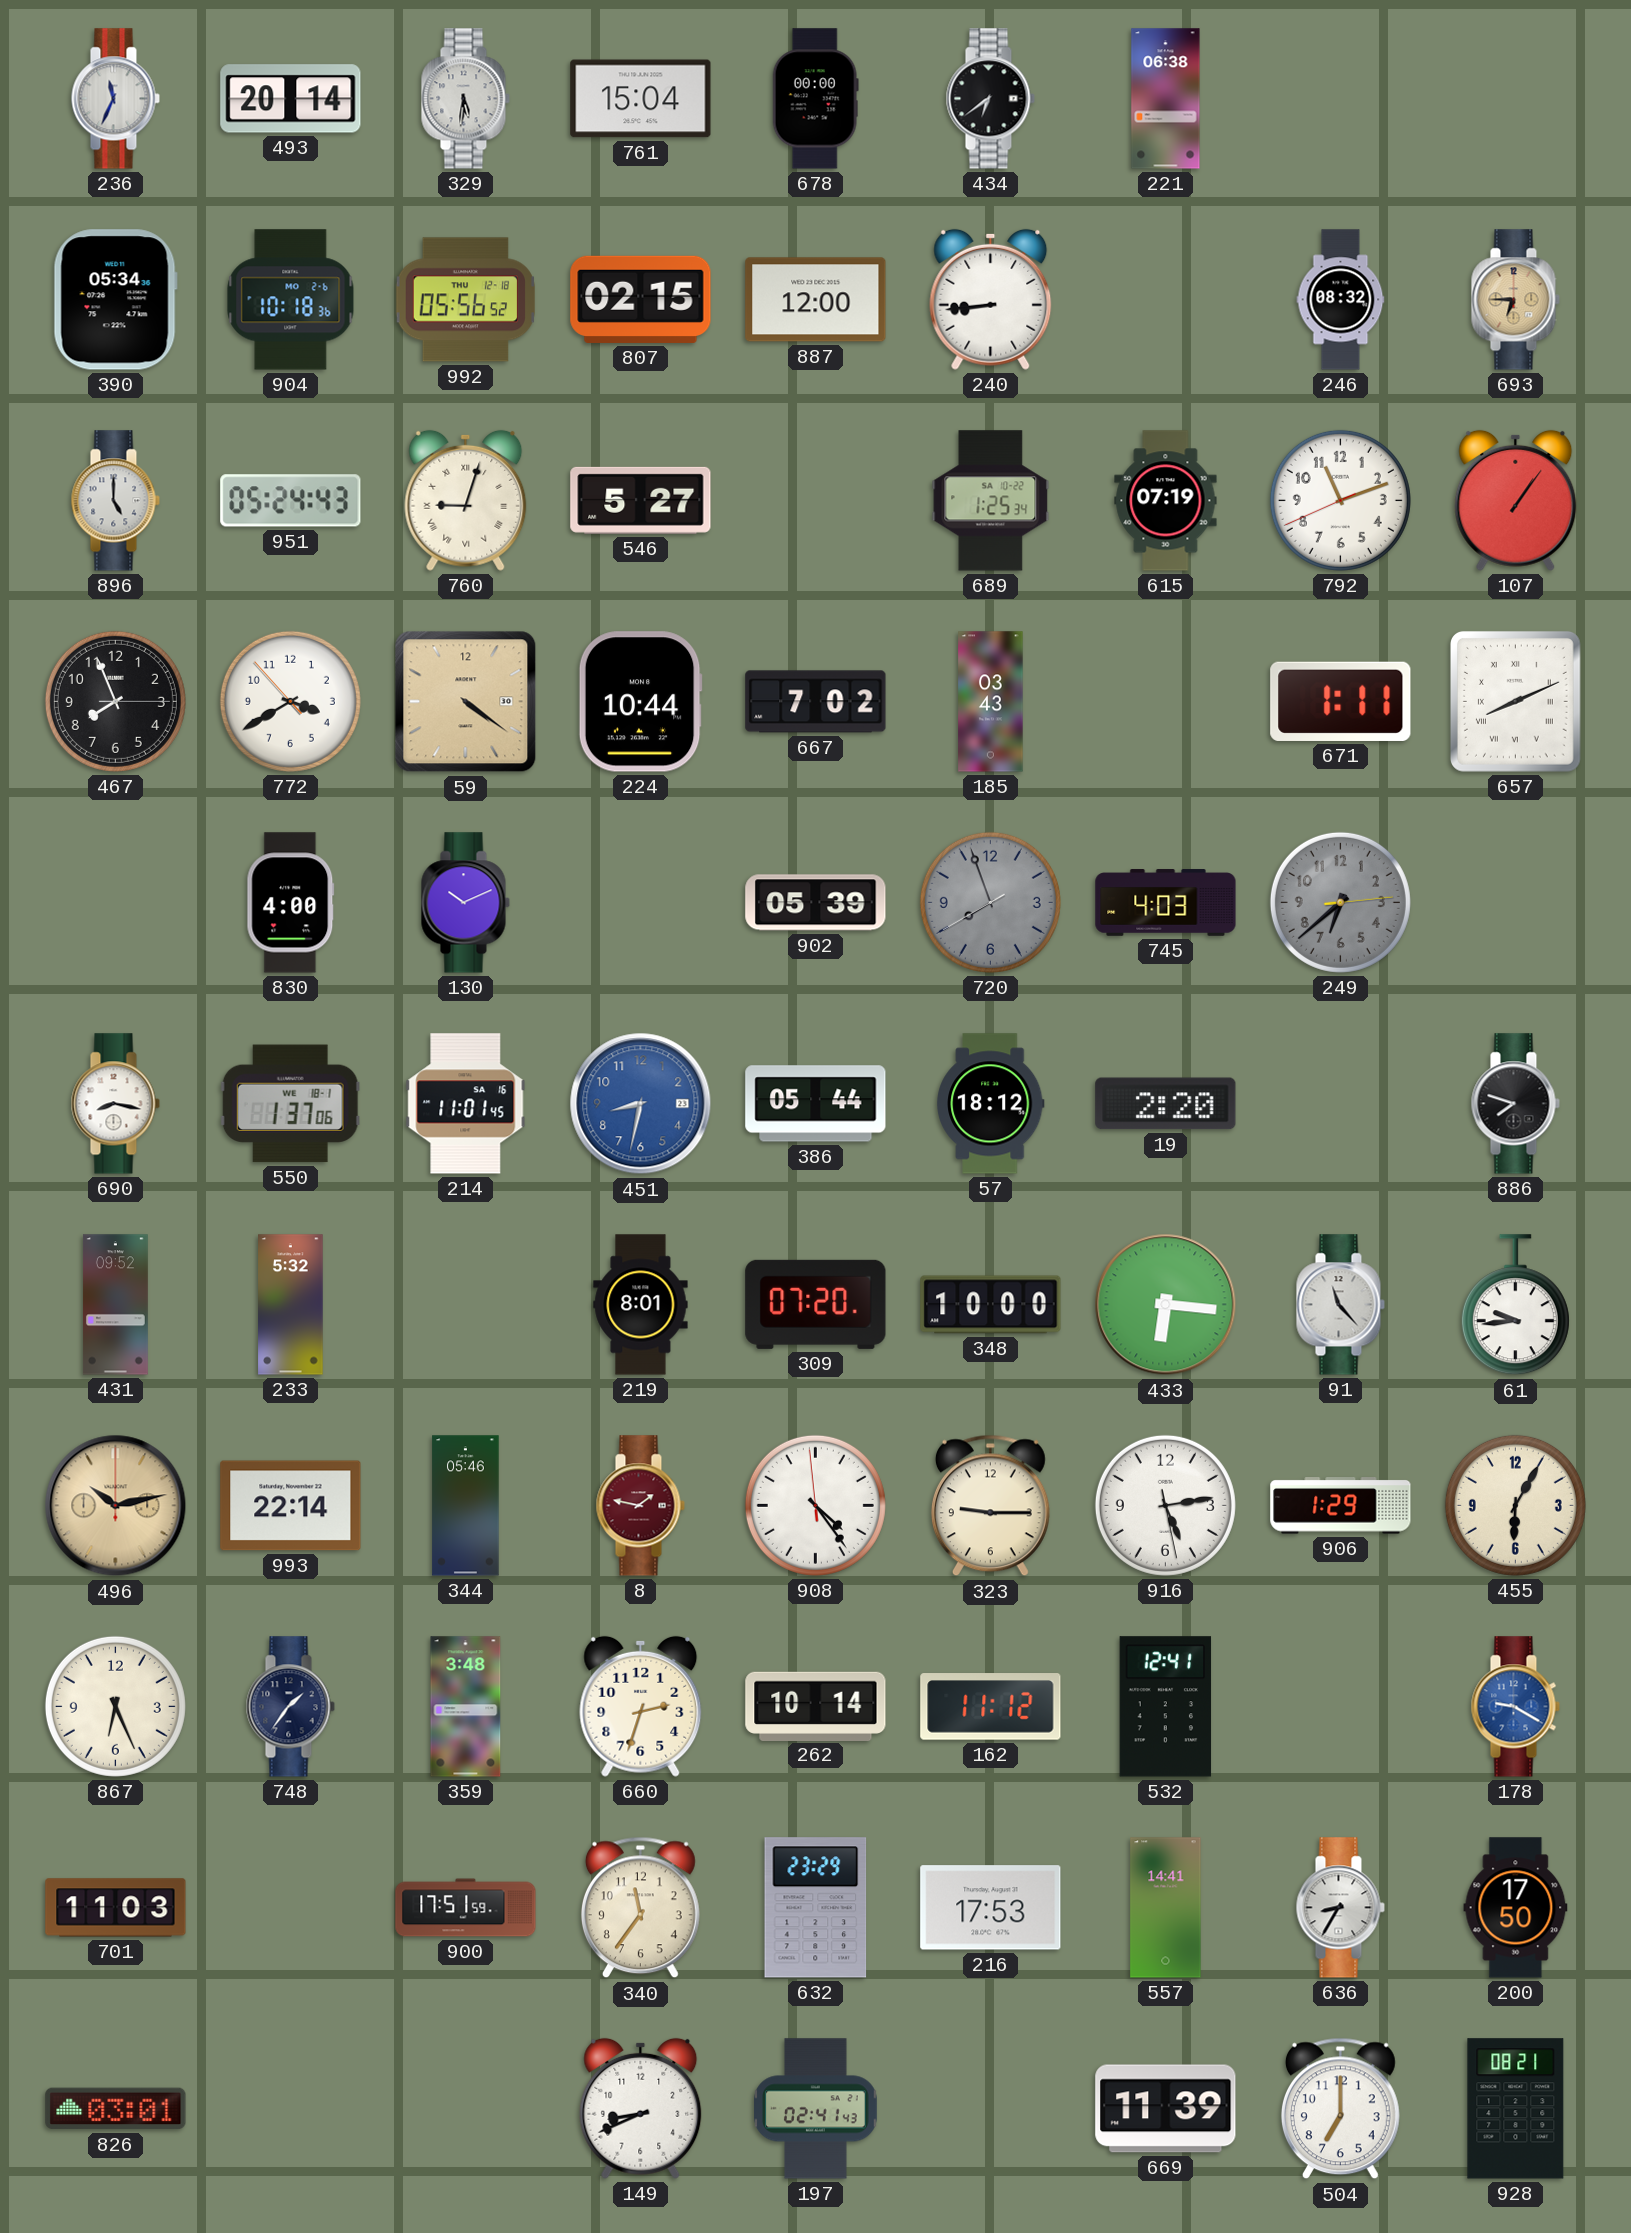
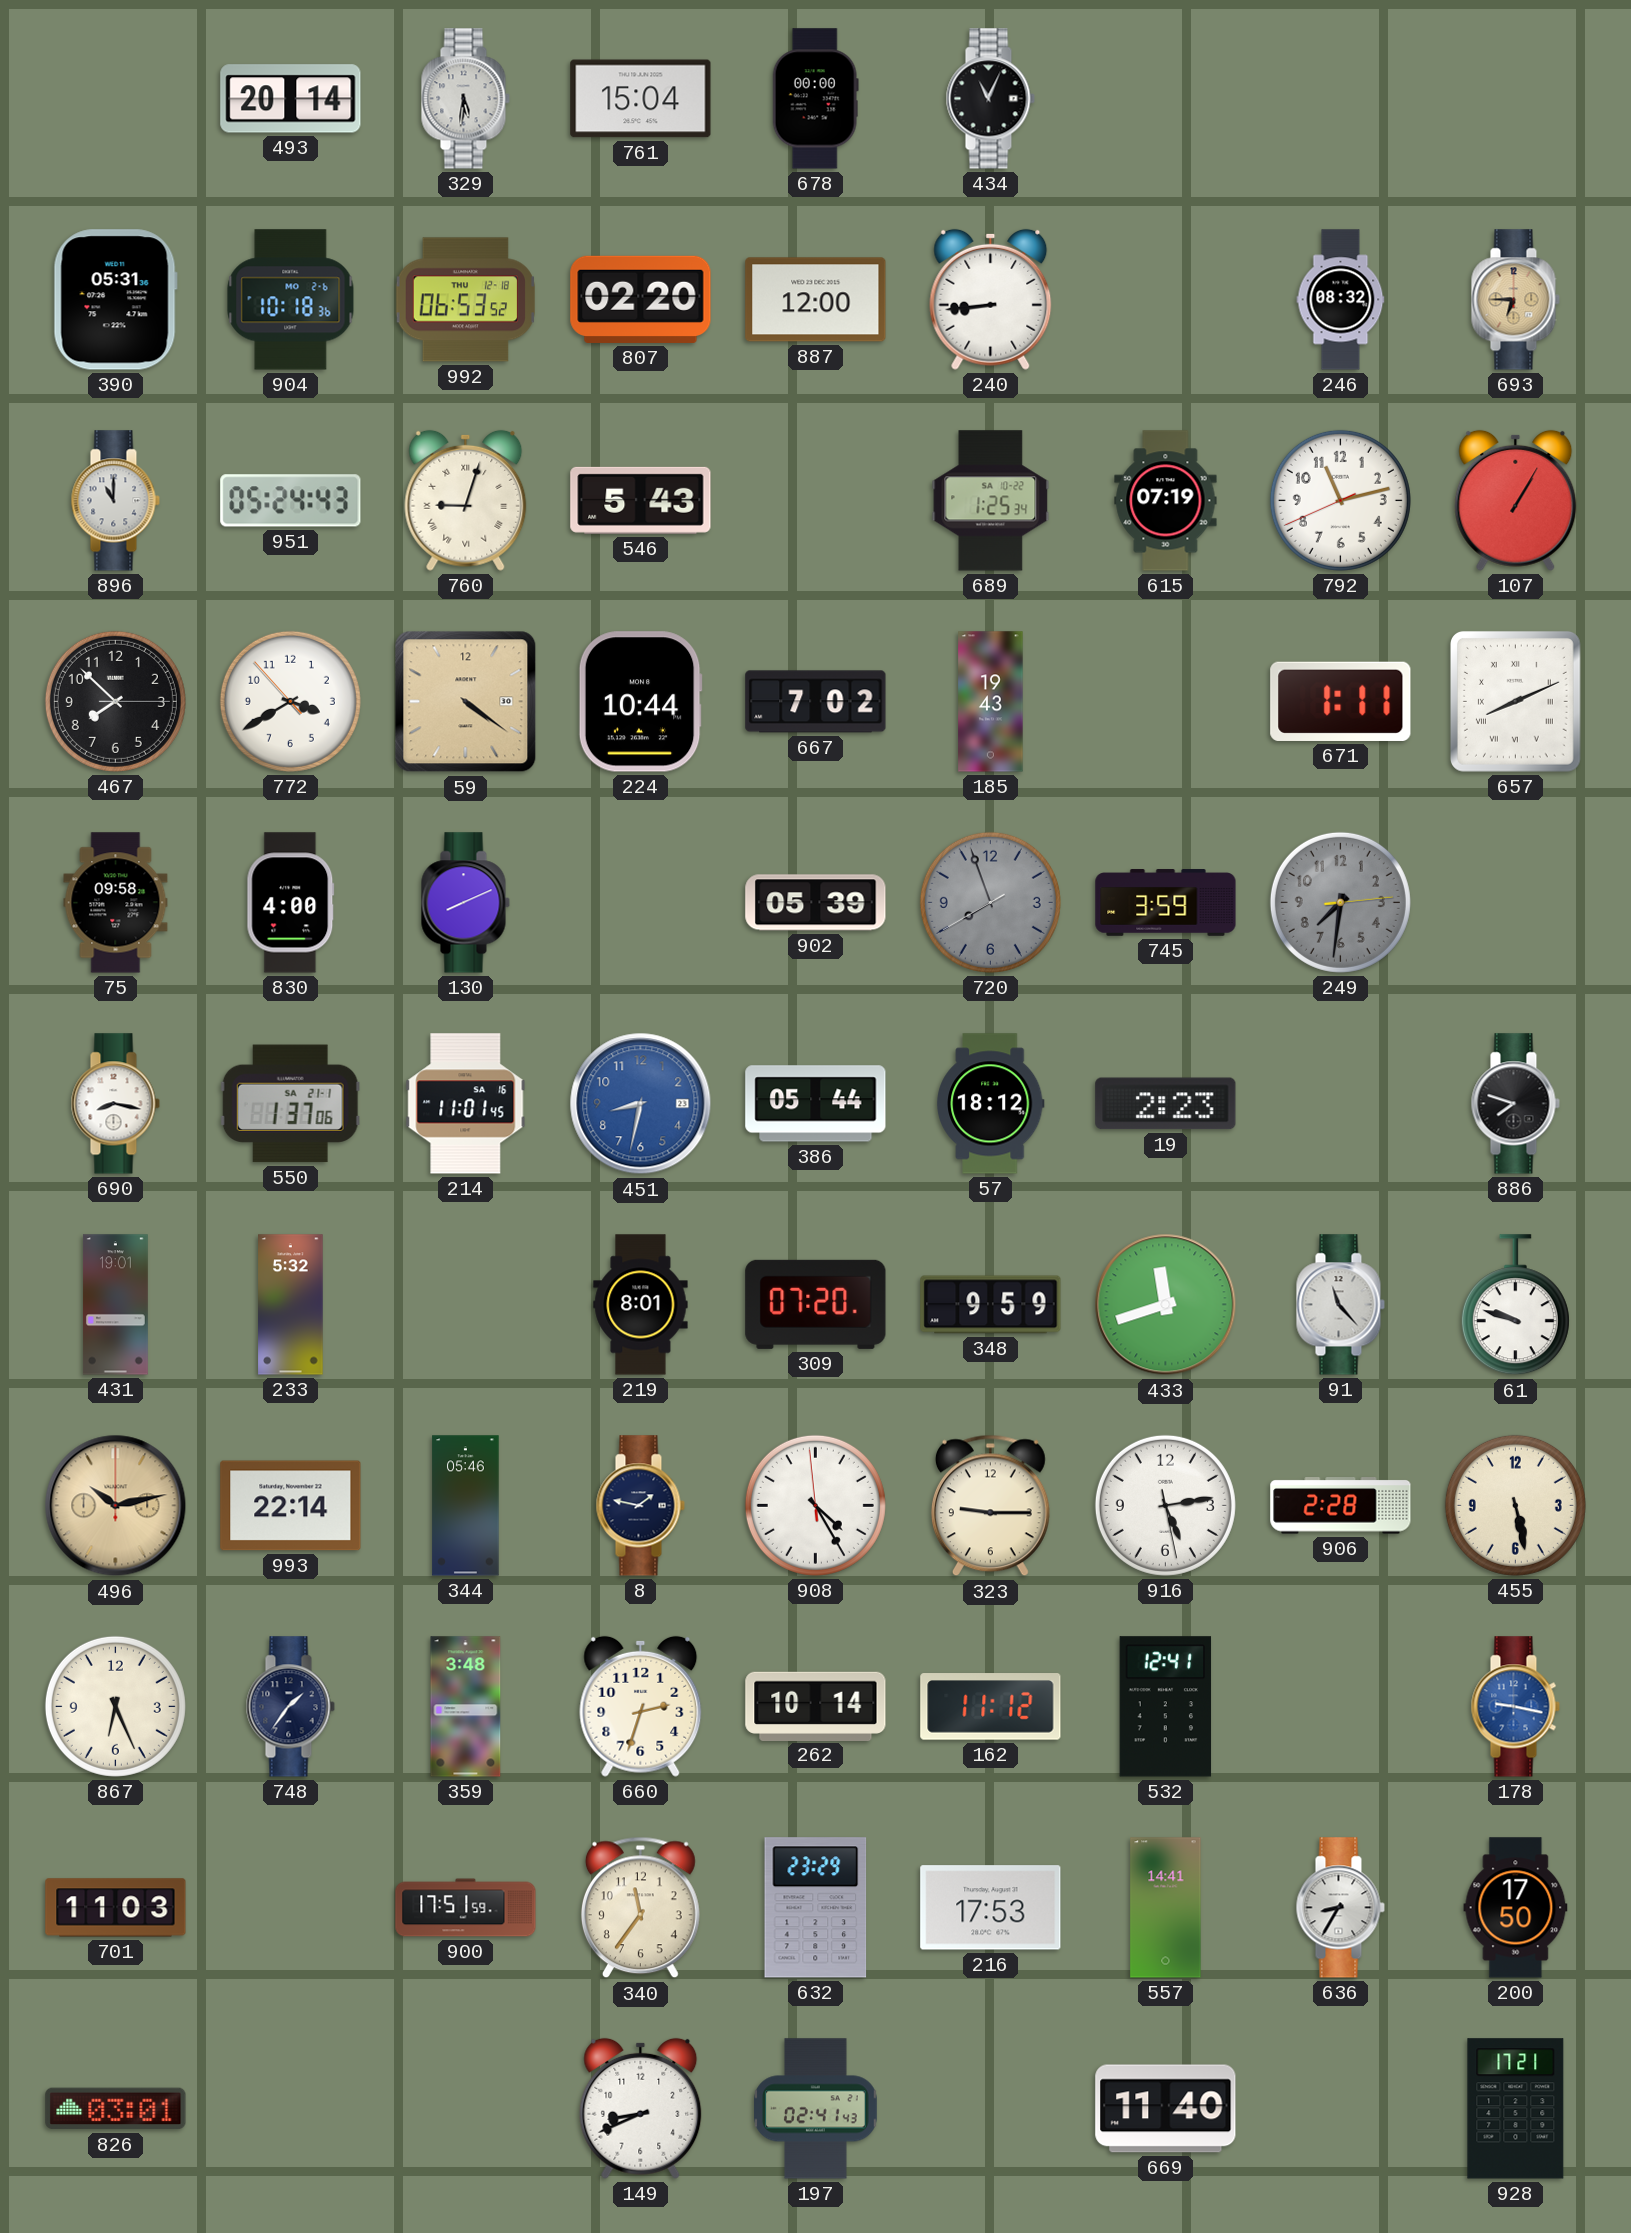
236: 11:34 -> none
434: 6:39 -> 11:04
221: 06:38 -> none
390: 05:34 -> 05:31
992: 05:56 -> 06:53
807: 02:15 -> 02:20
896: 5:00 -> 11:00
546: 5:27 -> 5:43
792: 11:11 -> 11:12
107: 1:06 -> 1:05
467: 7:56 -> 7:52
185: 03:43 -> 19:43
75: none -> 09:58
130: 10:11 -> 8:11
745: 4:03 -> 3:59
249: 6:38 -> 7:31
550 date: WE 18-1 -> SA 21-1
19: 2:20 -> 2:23
431: 09:52 -> 19:01
348: 10:00 -> 9:59
433: 6:16 -> 11:42
61: 9:44 -> 9:48
8 dial: burgundy -> navy
908: 4:23 -> 4:24
906: 1:29 -> 2:28
455: 6:05 -> 5:28
178: 9:20 -> 9:17
669: 11:39 -> 11:40
504: 7:00 -> none
928: 08:21 -> 17:21
